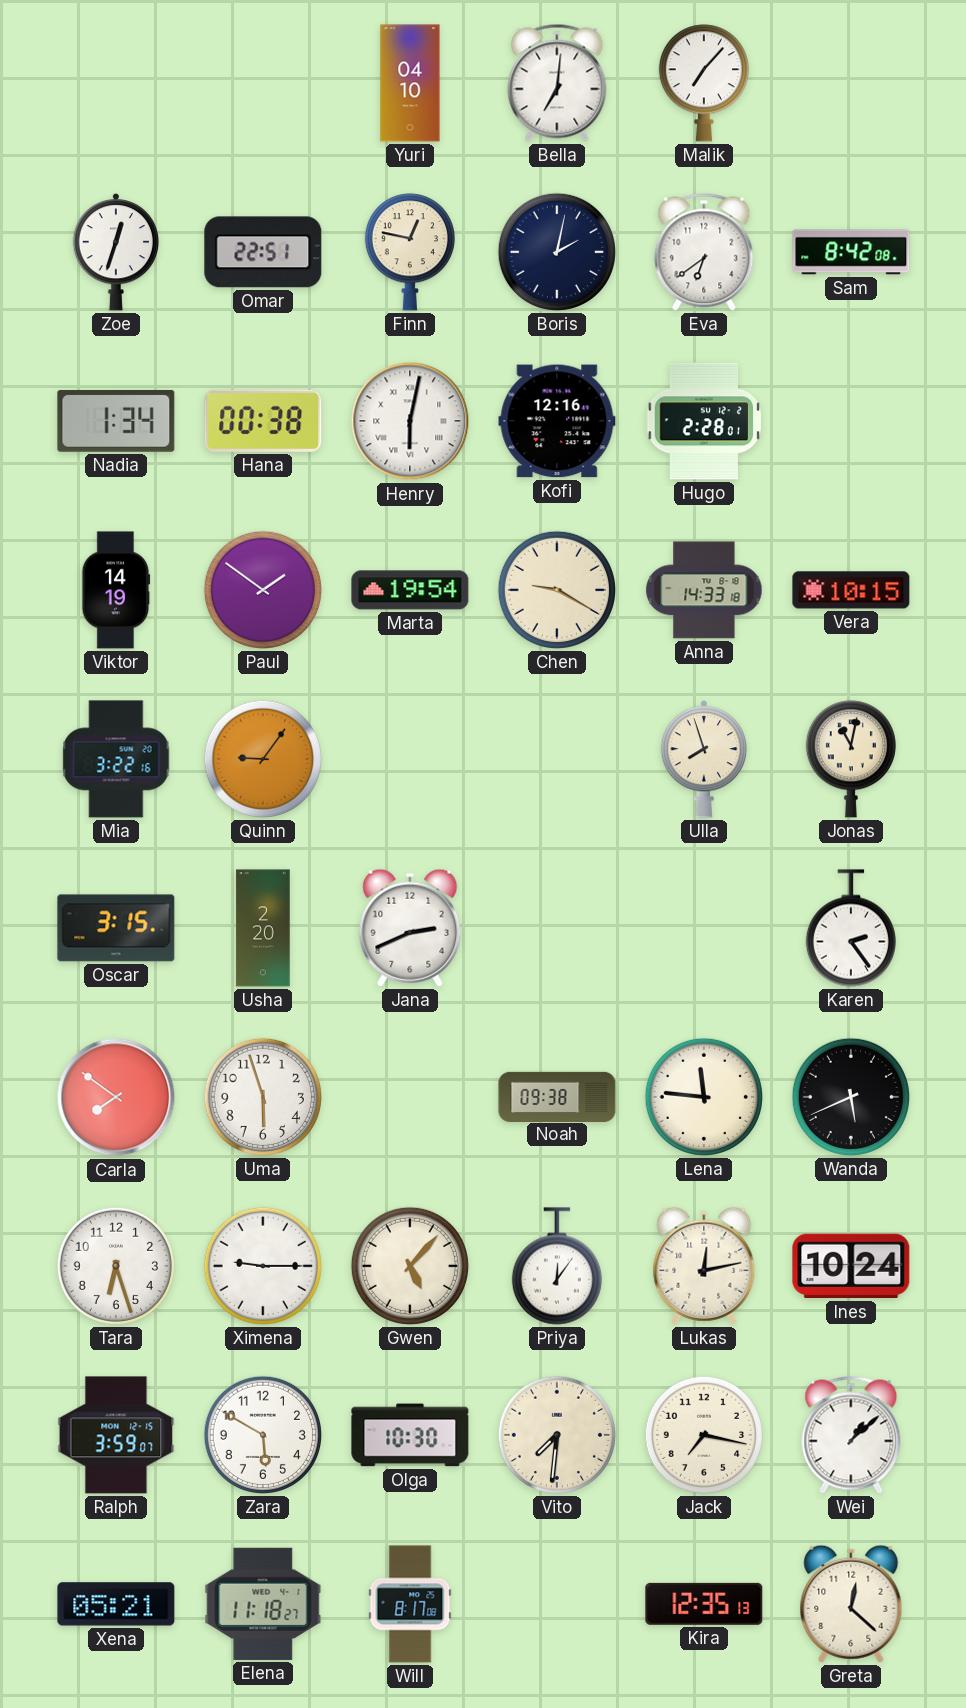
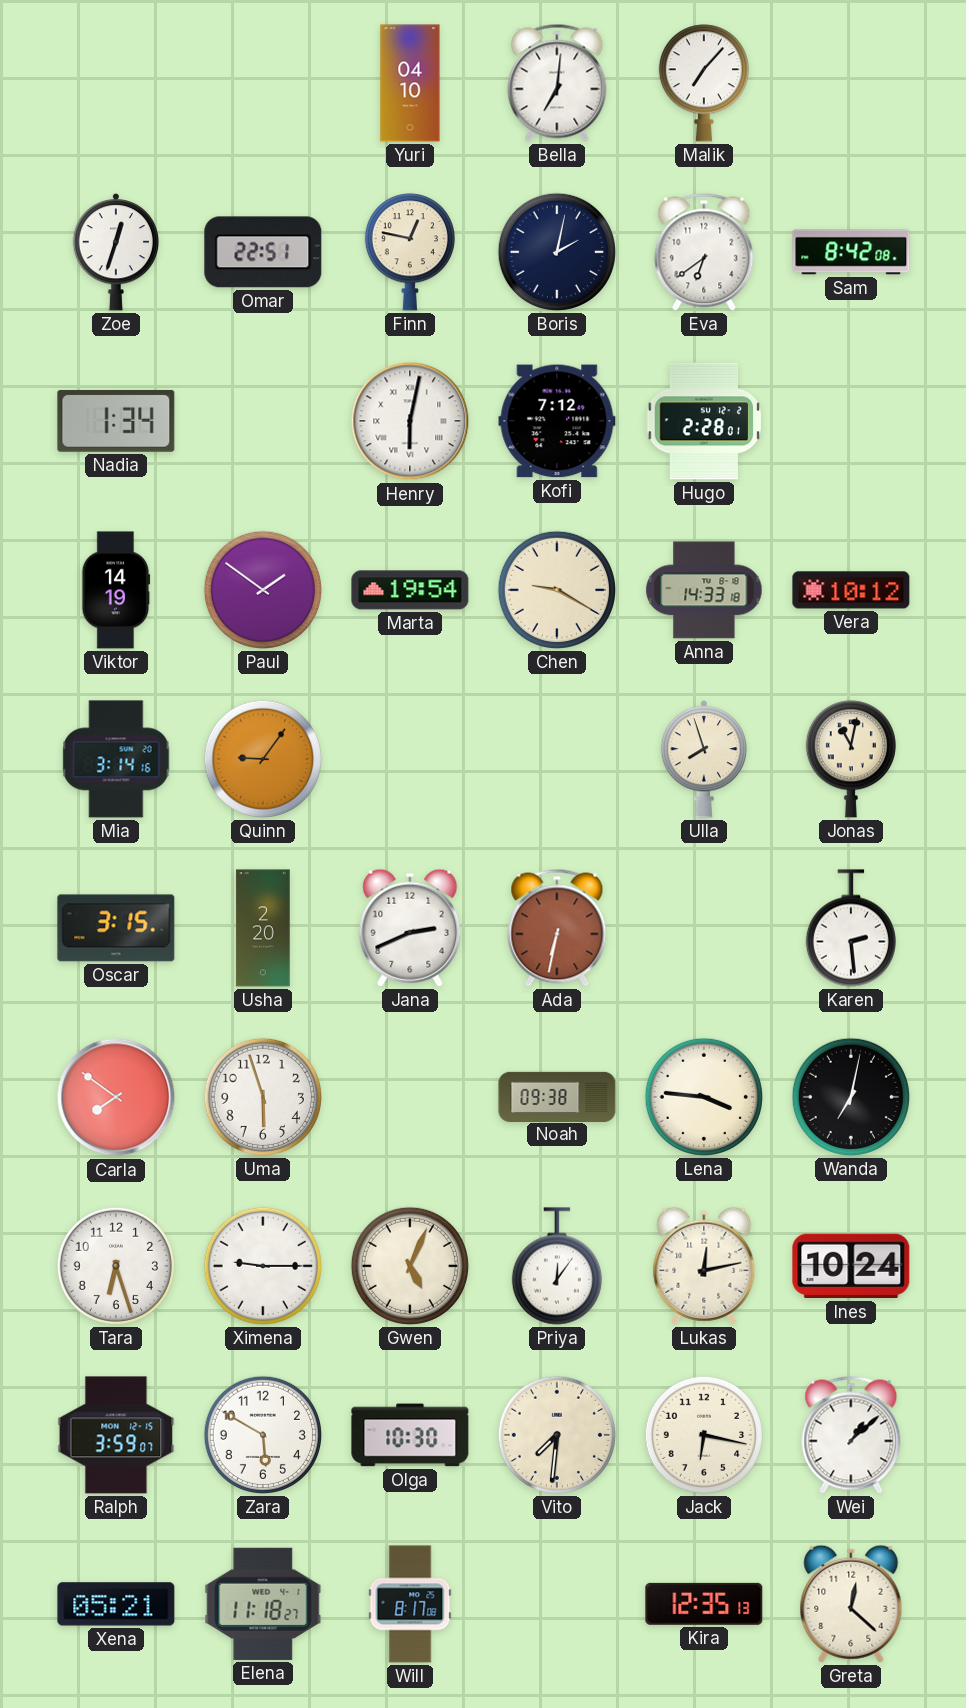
Hana: 00:38 -> none
Kofi: 12:16 -> 7:12
Vera: 10:15 -> 10:12
Mia: 3:22 -> 3:14
Ada: none -> 6:32
Karen: 2:24 -> 2:29
Lena: 11:46 -> 3:46
Wanda: 5:41 -> 7:02
Gwen: 5:07 -> 5:04
Jack: 7:17 -> 6:17
